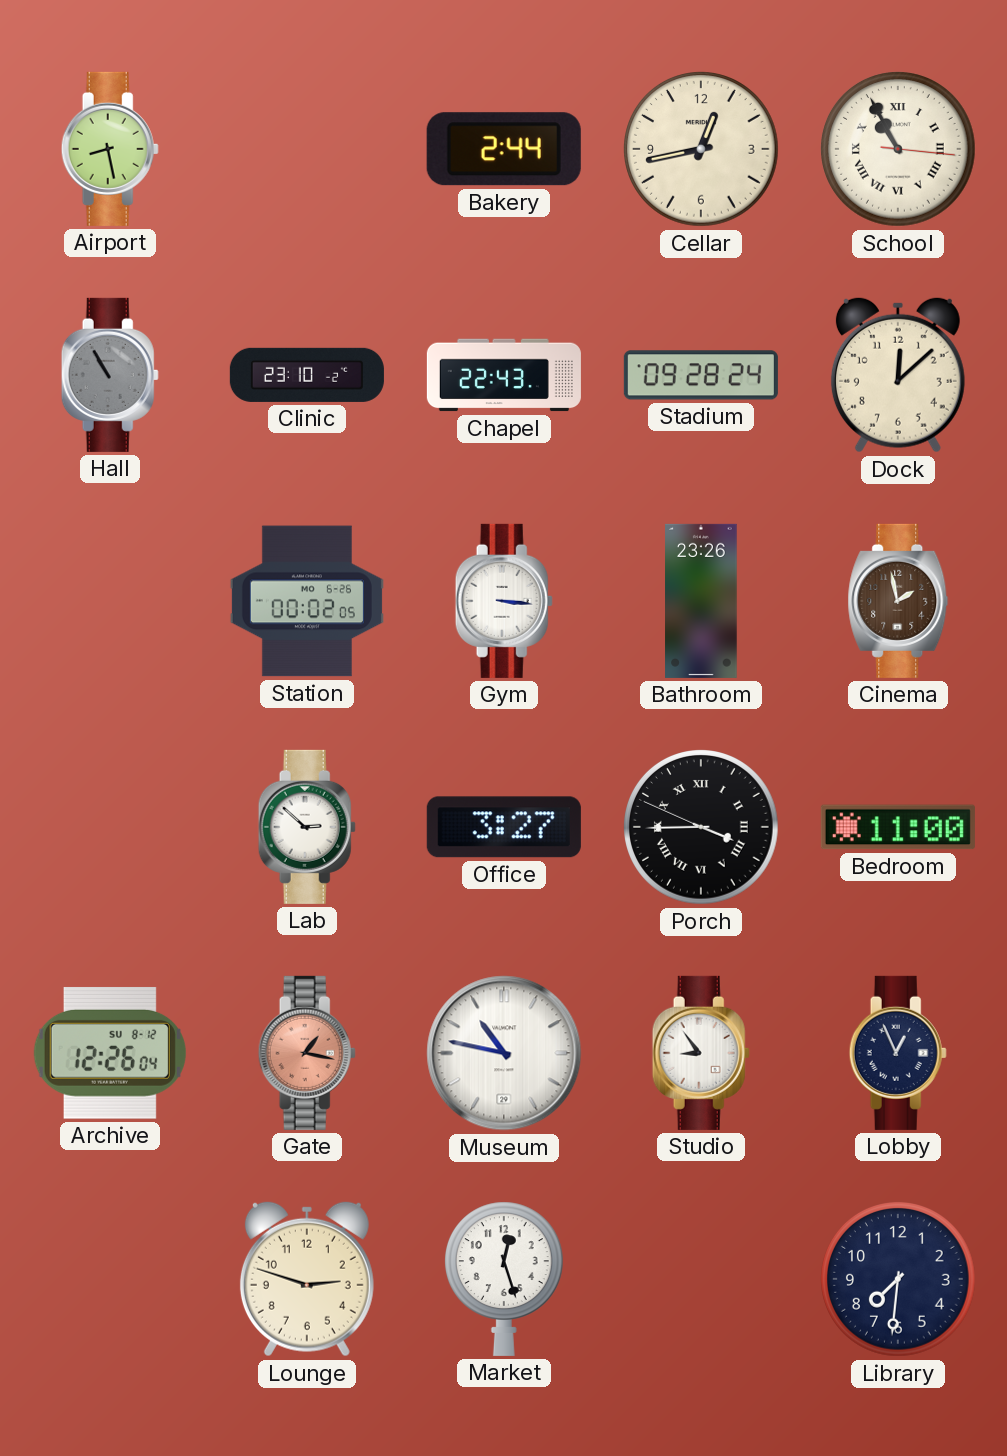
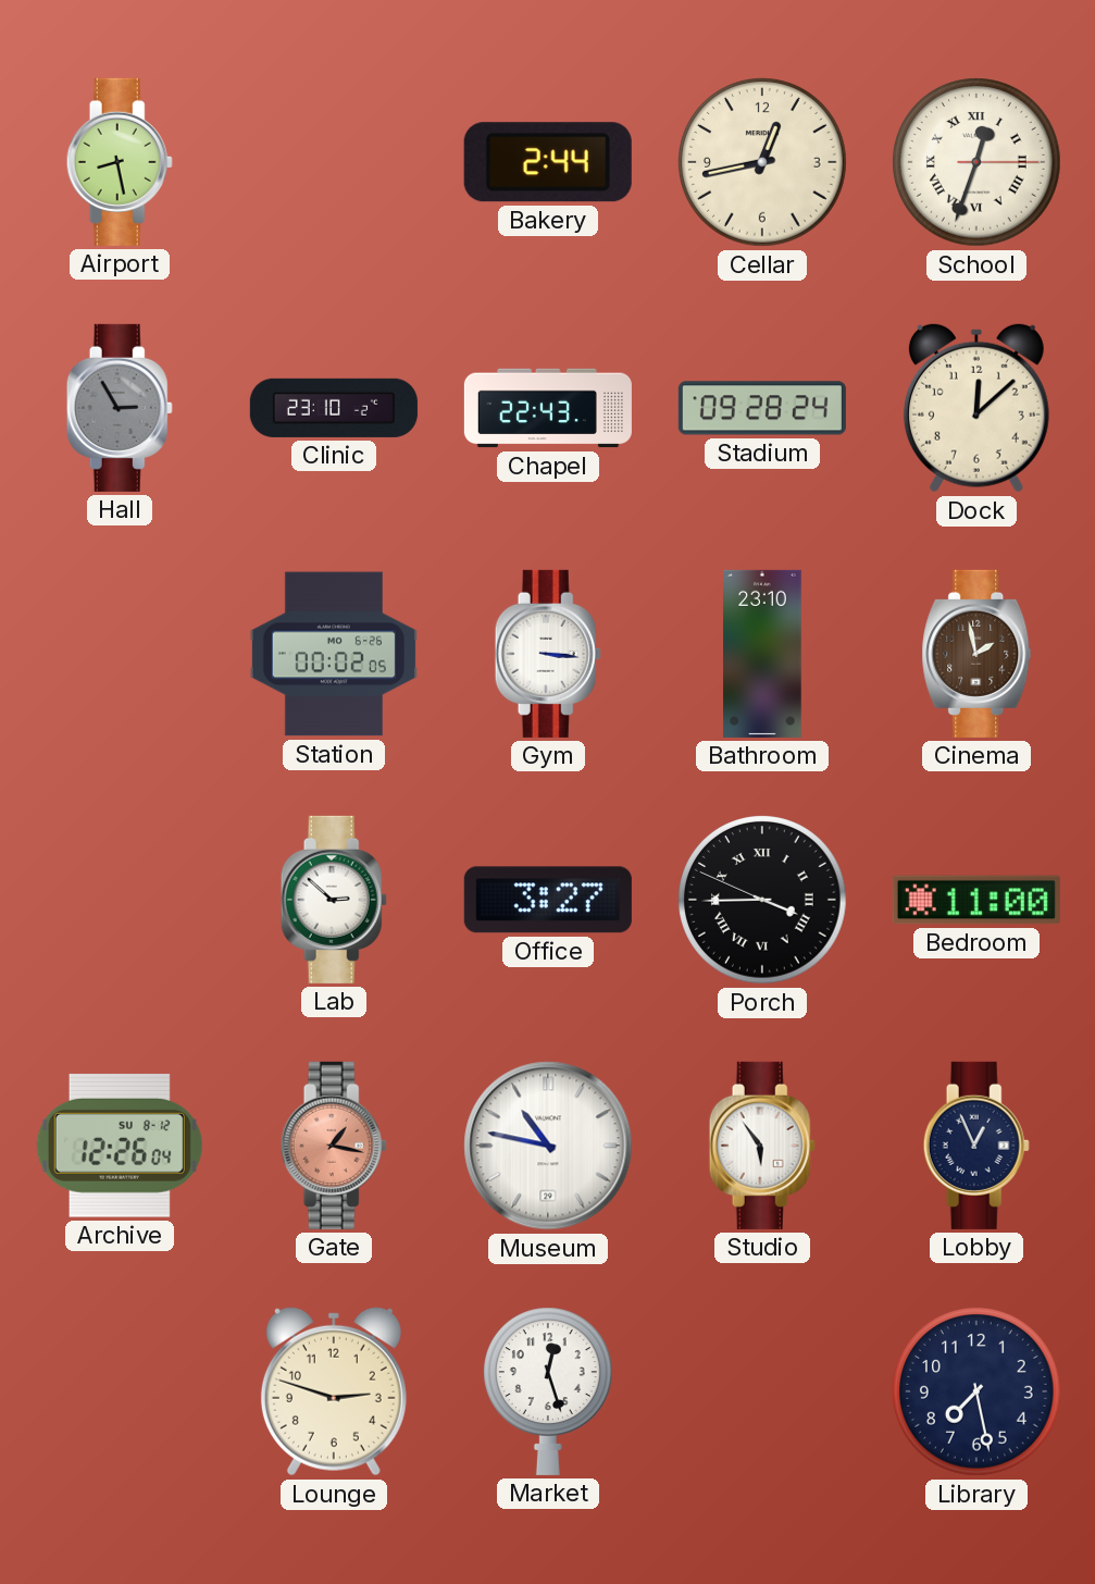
School: 10:55 -> 12:33
Hall: 10:55 -> 2:55
Bathroom: 23:26 -> 23:10
Studio: 8:54 -> 5:54
Library: 7:31 -> 7:28
